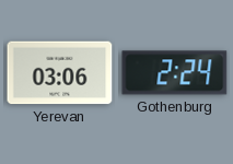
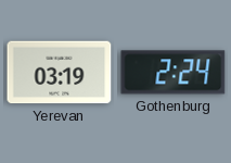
Yerevan: 03:06 -> 03:19
